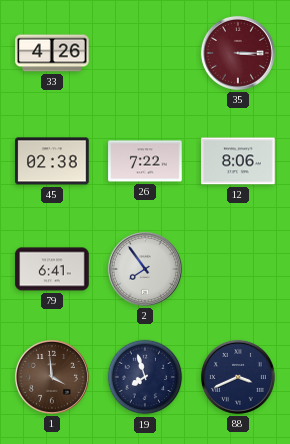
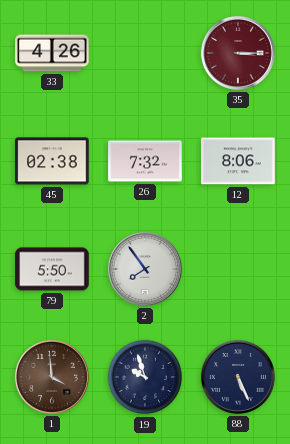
26: 7:22 -> 7:32
79: 6:41 -> 5:50
19: 7:57 -> 9:57
88: 3:41 -> 5:26
